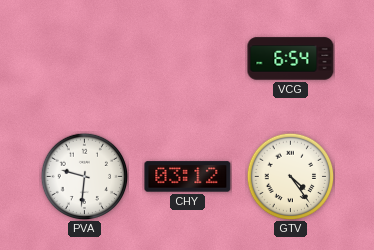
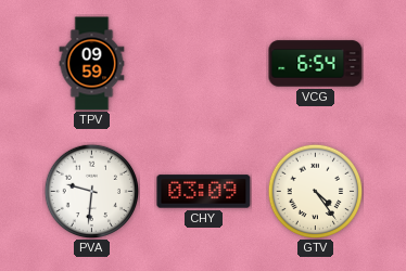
TPV: none -> 09:59
CHY: 03:12 -> 03:09
